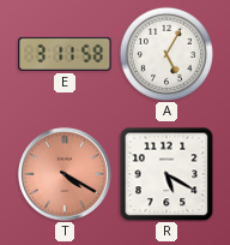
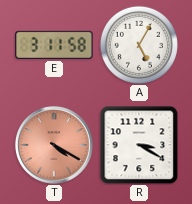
R: 5:20 -> 3:20
